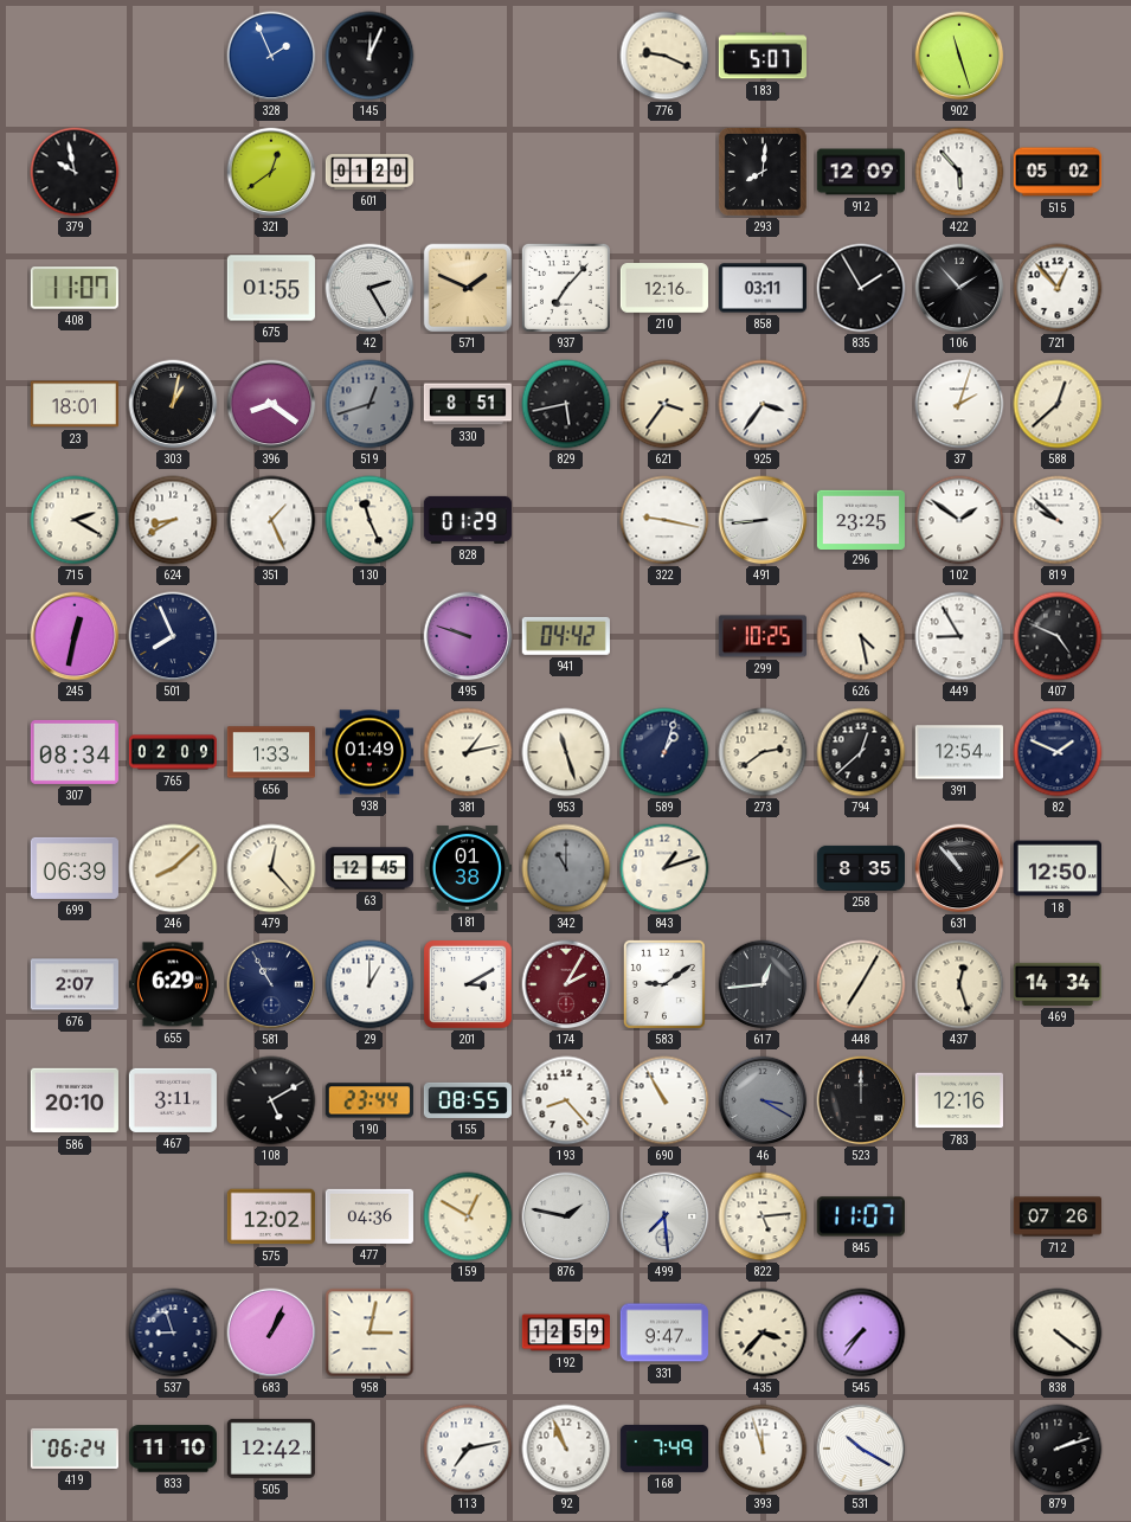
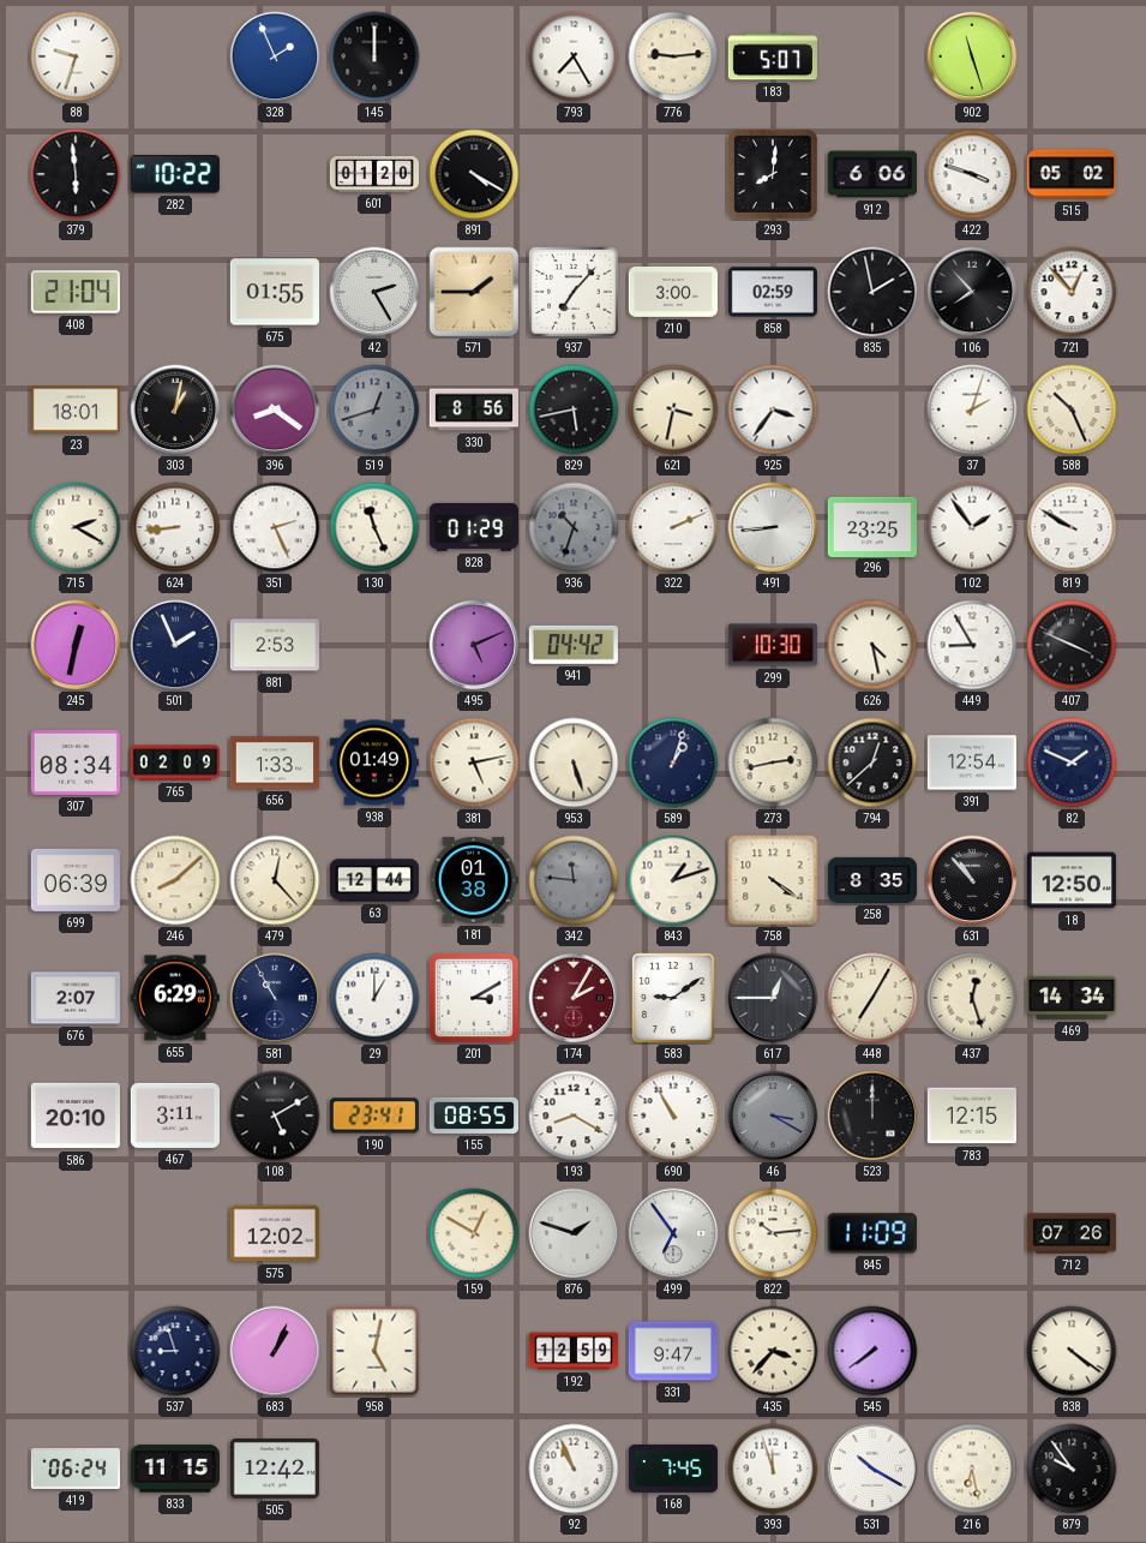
88: none -> 9:33
145: 12:04 -> 12:00
793: none -> 7:25
776: 9:19 -> 9:14
379: 9:58 -> 5:59
282: none -> 10:22
321: 12:39 -> none
891: none -> 4:20
912: 12:09 -> 6:06
422: 5:53 -> 3:48
408: 11:07 -> 21:04
571: 1:49 -> 1:45
210: 12:16 -> 3:00
858: 03:11 -> 02:59
835: 1:55 -> 1:58
106: 1:53 -> 7:53
330: 8:51 -> 8:56
621: 3:36 -> 3:32
588: 12:38 -> 10:26
624: 8:40 -> 8:44
351: 1:26 -> 2:26
936: none -> 10:33
322: 9:17 -> 2:11
102: 1:51 -> 1:54
819: 9:52 -> 9:50
501: 7:56 -> 1:56
881: none -> 2:53
495: 9:48 -> 5:11
299: 10:25 -> 10:30
407: 4:49 -> 3:49
381: 1:13 -> 5:13
953: 11:27 -> 5:27
273: 2:39 -> 2:43
63: 12:45 -> 12:44
342: 11:00 -> 11:46
758: none -> 4:21
617: 12:44 -> 12:45
190: 23:44 -> 23:41
193: 8:23 -> 8:20
783: 12:16 -> 12:15
477: 04:36 -> none
876: 1:47 -> 1:48
499: 7:29 -> 6:54
822: 5:14 -> 10:14
845: 11:07 -> 11:09
958: 3:02 -> 5:02
545: 7:36 -> 7:39
833: 11:10 -> 11:15
113: 7:13 -> none
168: 7:49 -> 7:45
216: none -> 6:28
879: 2:12 -> 9:54
